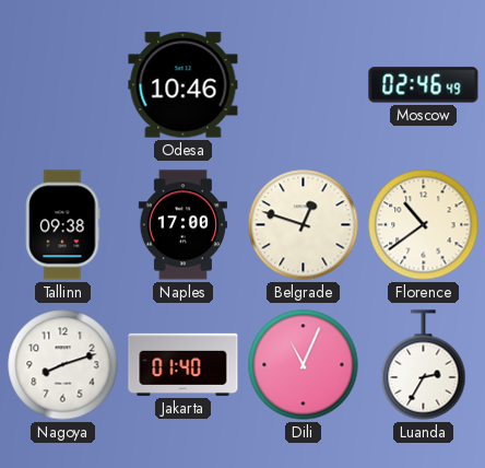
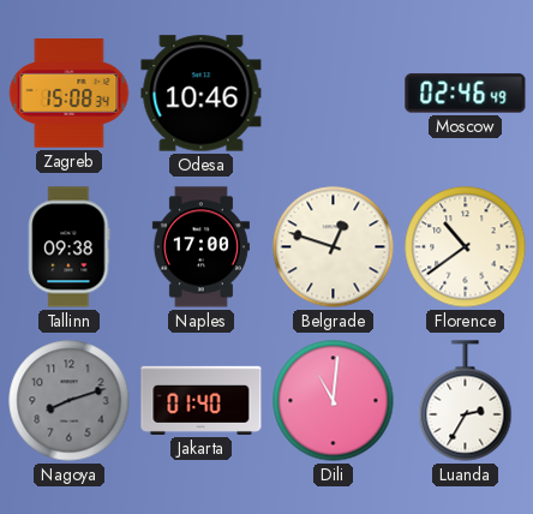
Zagreb: none -> 15:08
Nagoya dial: white -> grey
Dili: 11:04 -> 11:01
